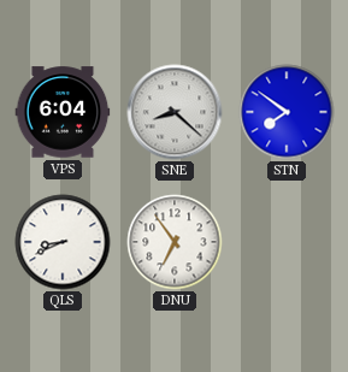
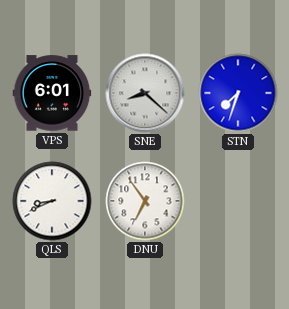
VPS: 6:04 -> 6:01
STN: 7:51 -> 7:33
